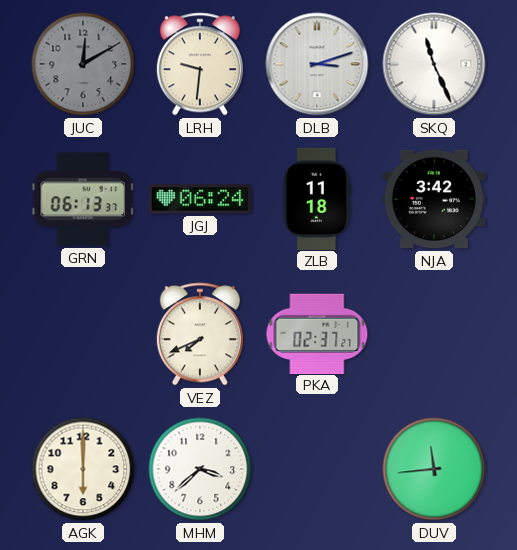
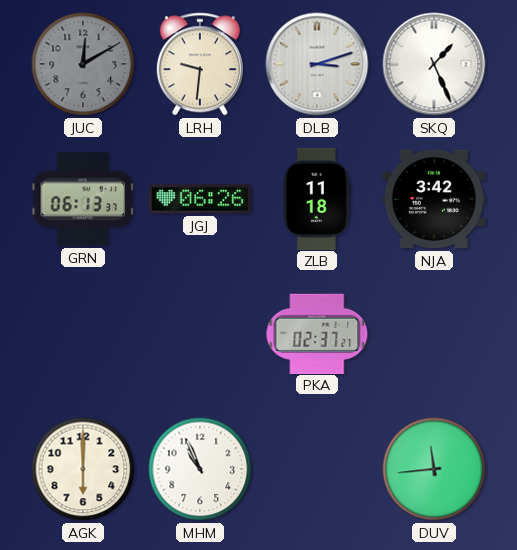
SKQ: 11:26 -> 1:26
JGJ: 06:24 -> 06:26
VEZ: 7:41 -> none
MHM: 3:38 -> 10:56
